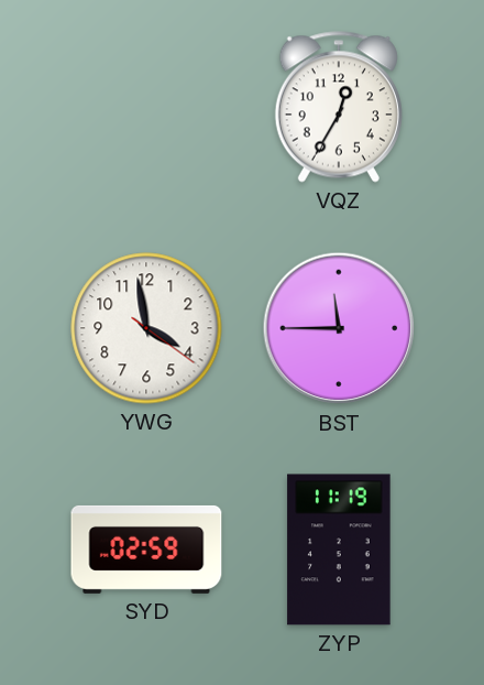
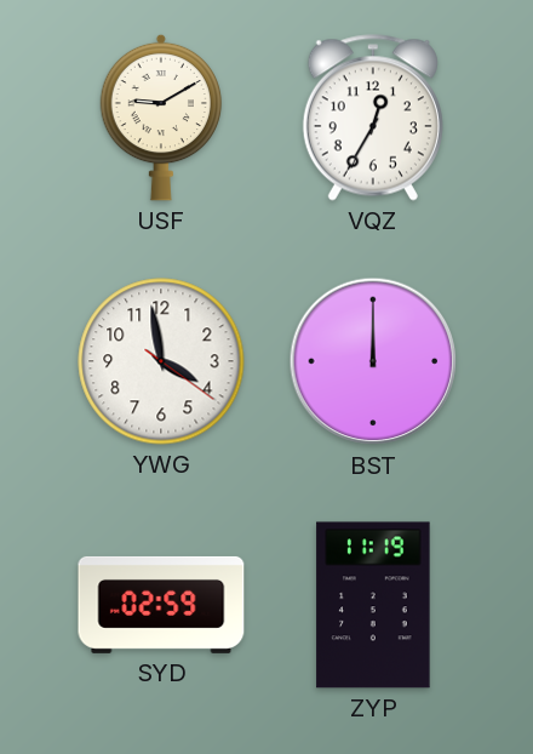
USF: none -> 9:10
BST: 11:45 -> 12:00
